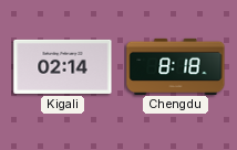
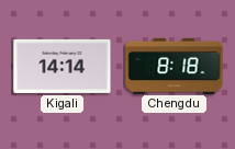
Kigali: 02:14 -> 14:14
